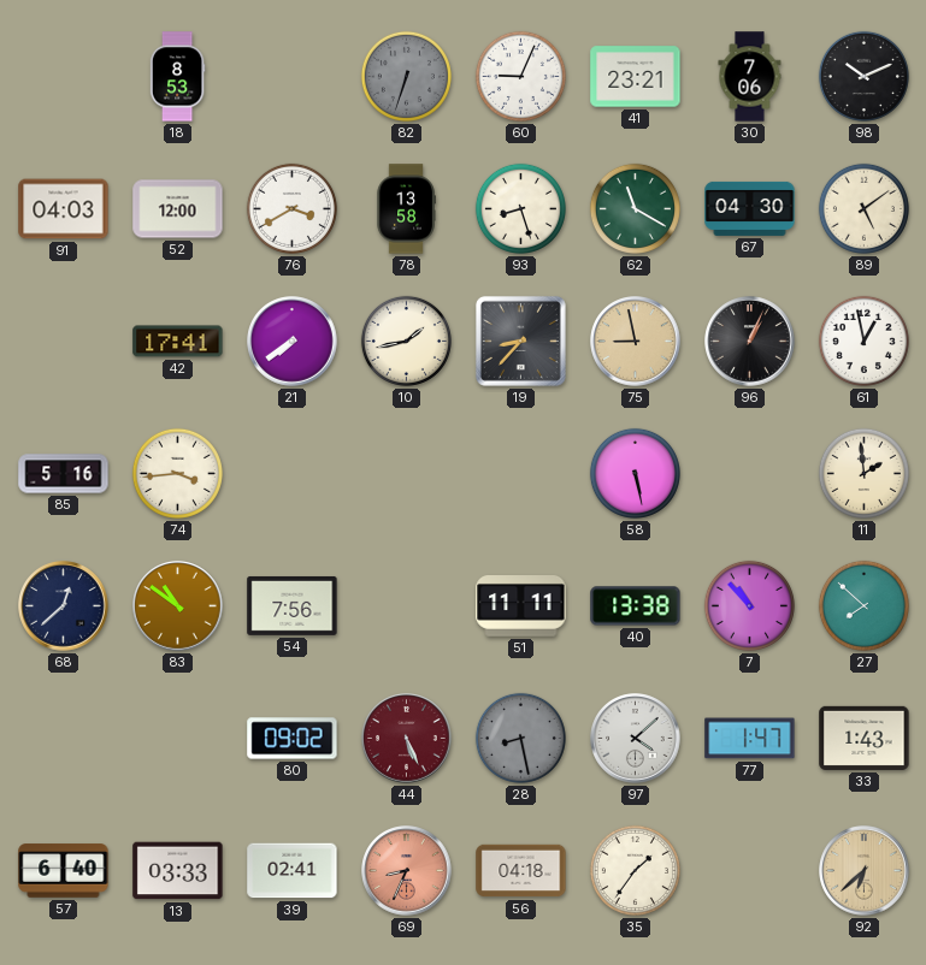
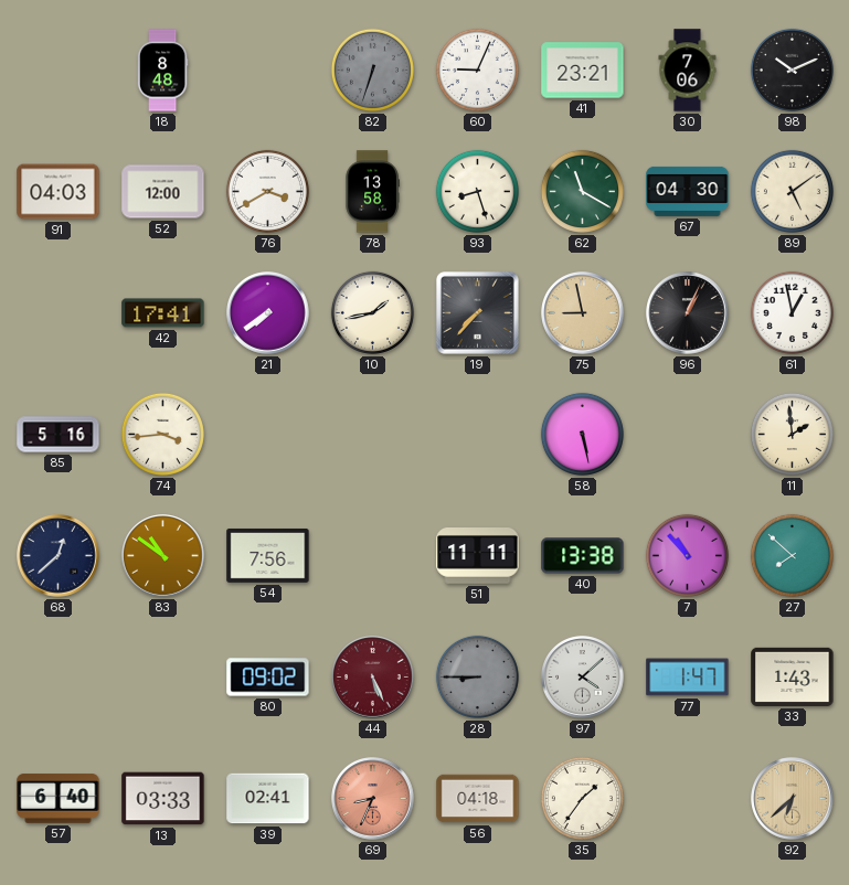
18: 8:53 -> 8:48
19: 8:37 -> 7:37
28: 8:28 -> 8:45
